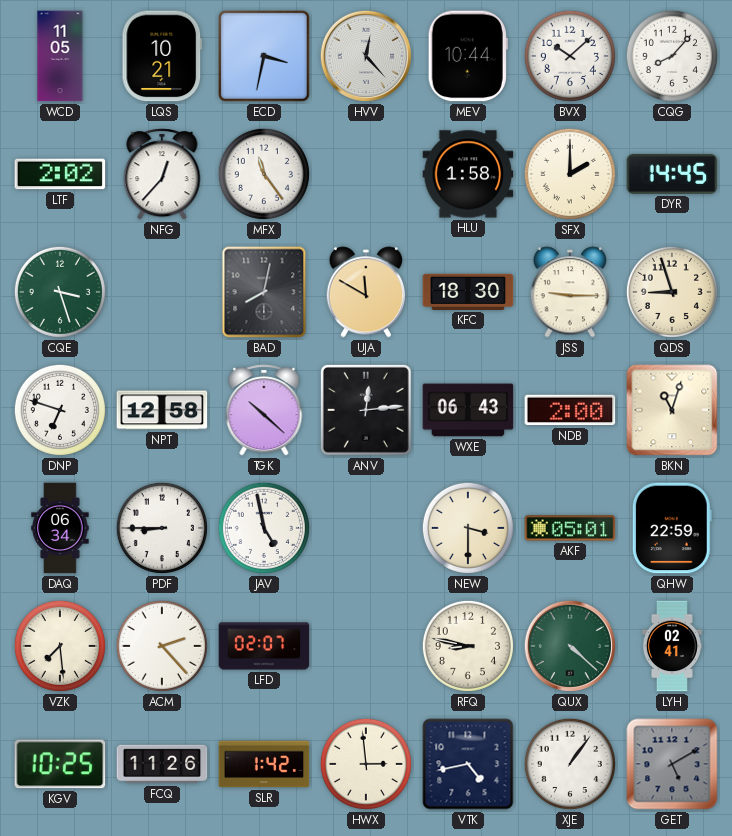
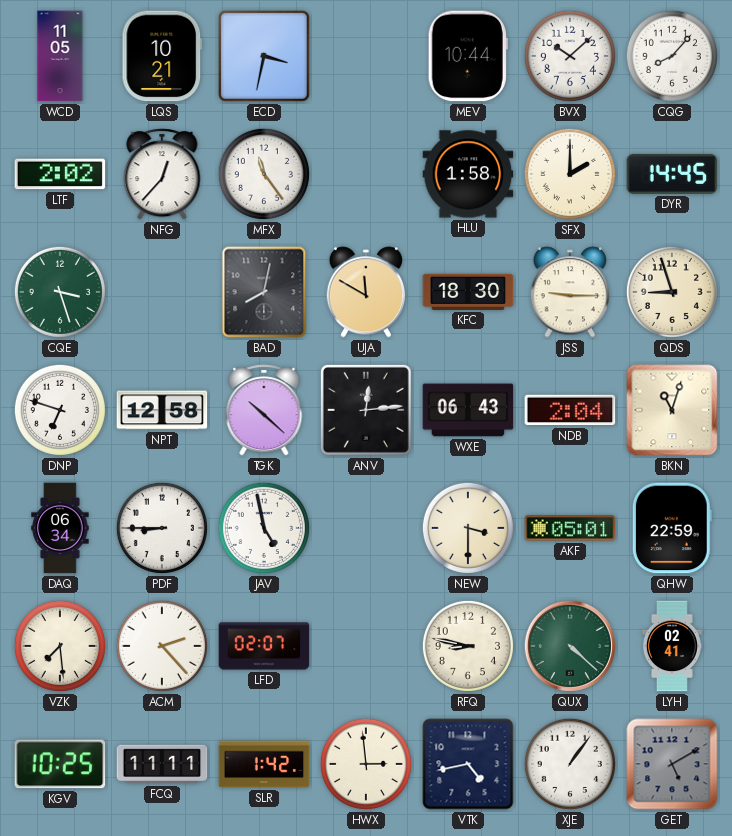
HVV: 12:23 -> none
NDB: 2:00 -> 2:04
FCQ: 11:26 -> 11:11
